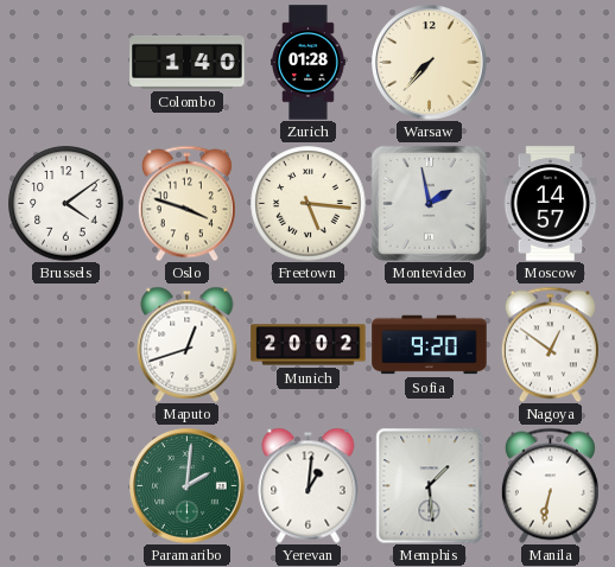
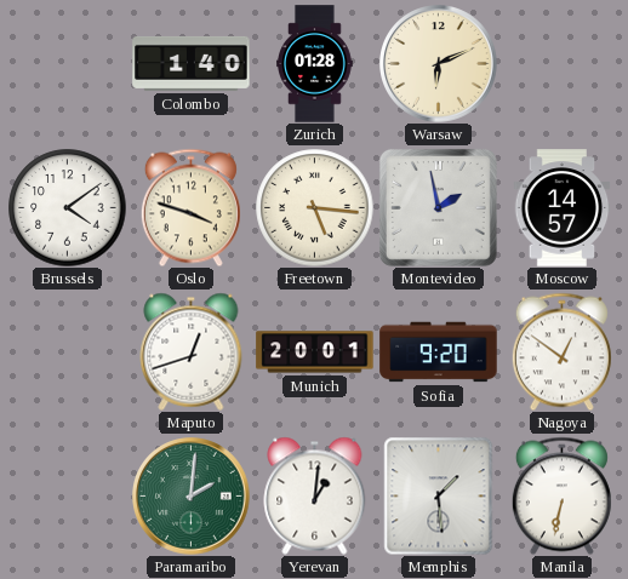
Warsaw: 7:37 -> 6:11
Munich: 20:02 -> 20:01
